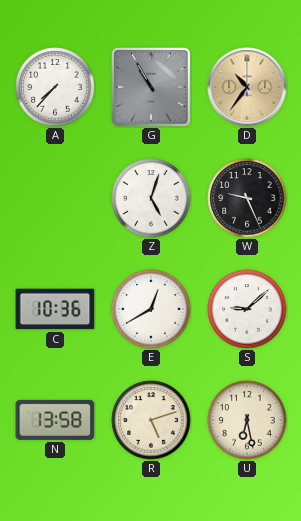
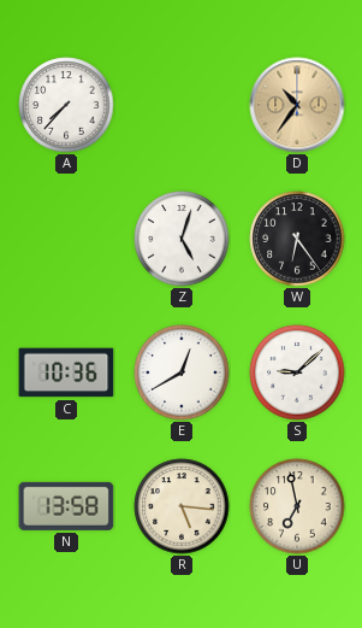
G: 10:55 -> none
W: 9:26 -> 6:24
R: 5:12 -> 5:16
U: 6:28 -> 6:58
